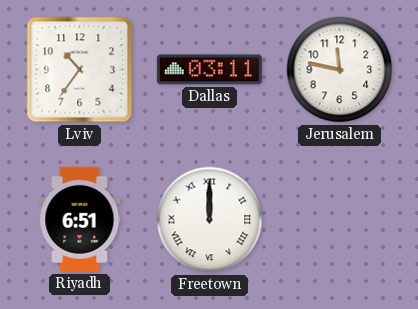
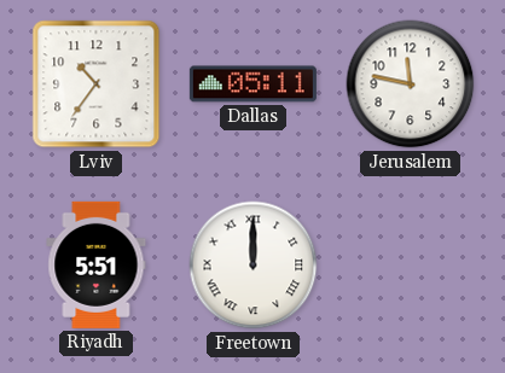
Dallas: 03:11 -> 05:11
Riyadh: 6:51 -> 5:51
